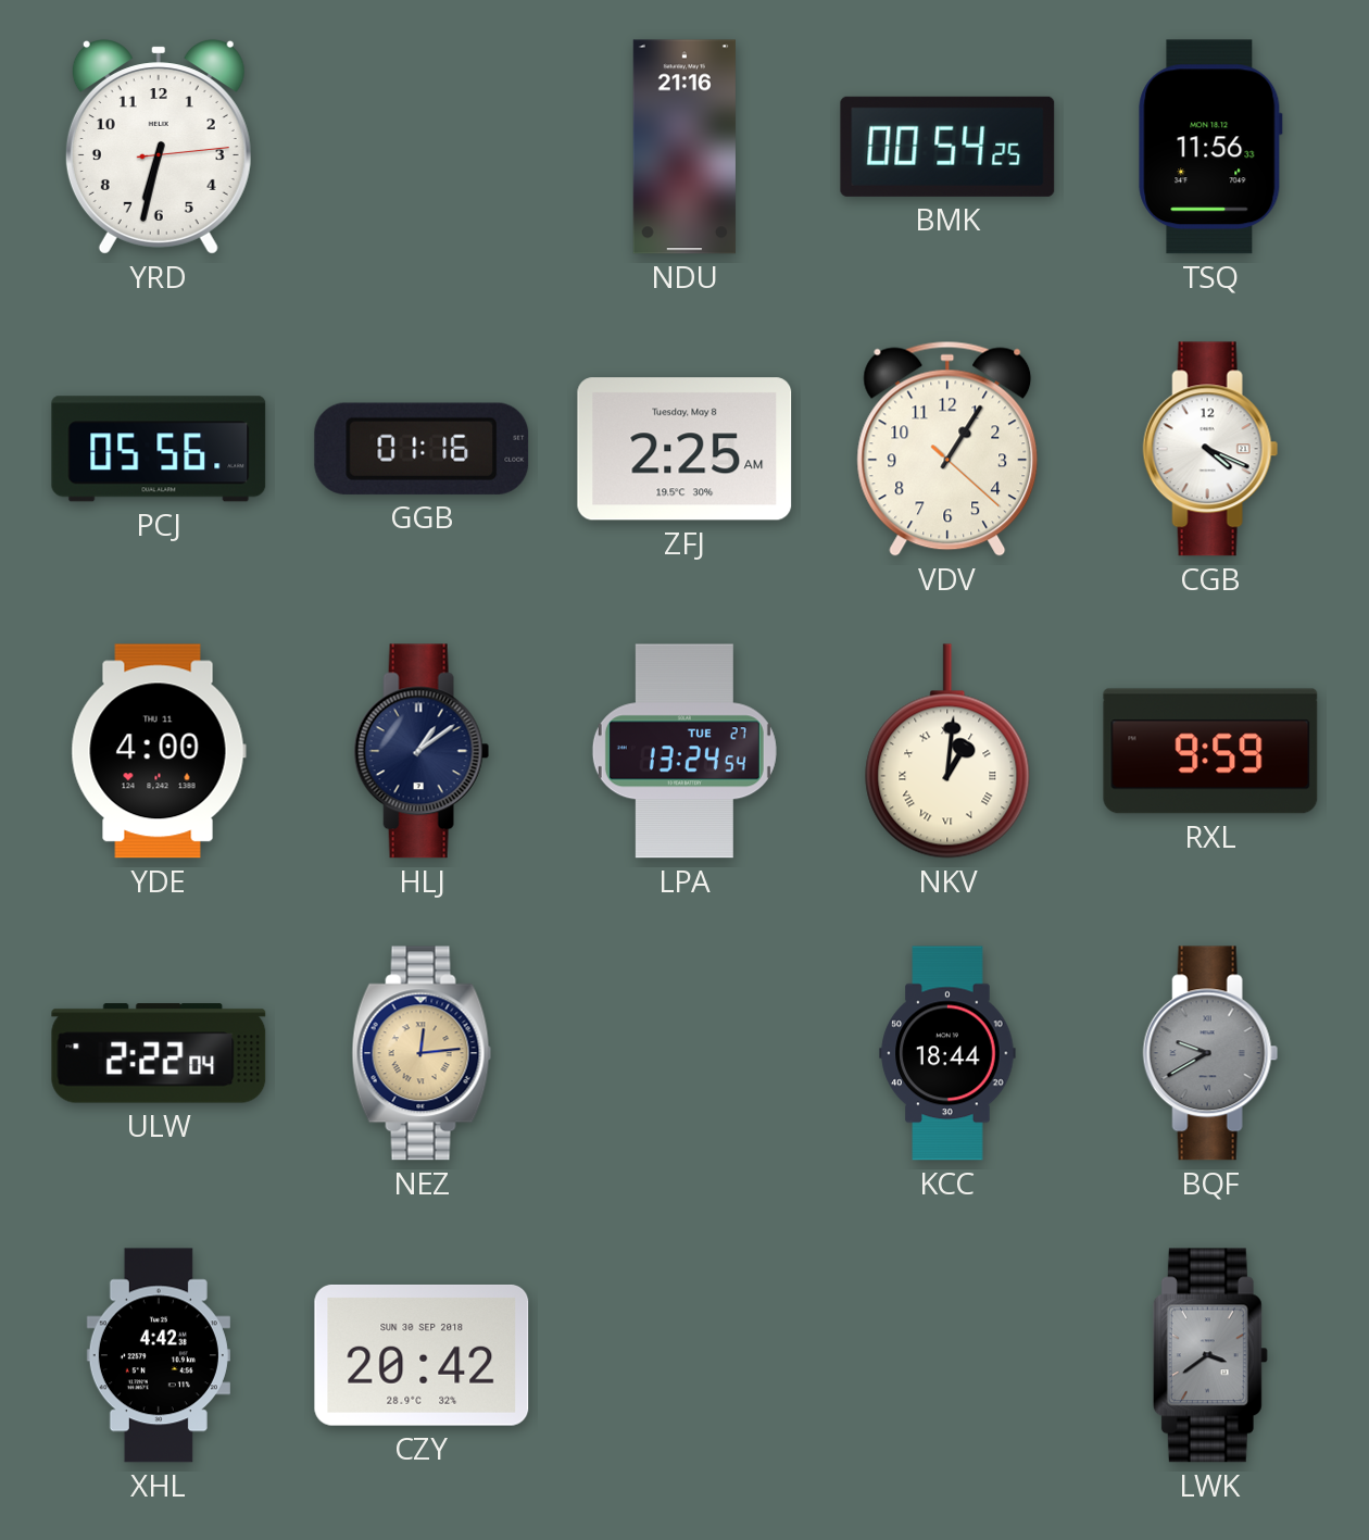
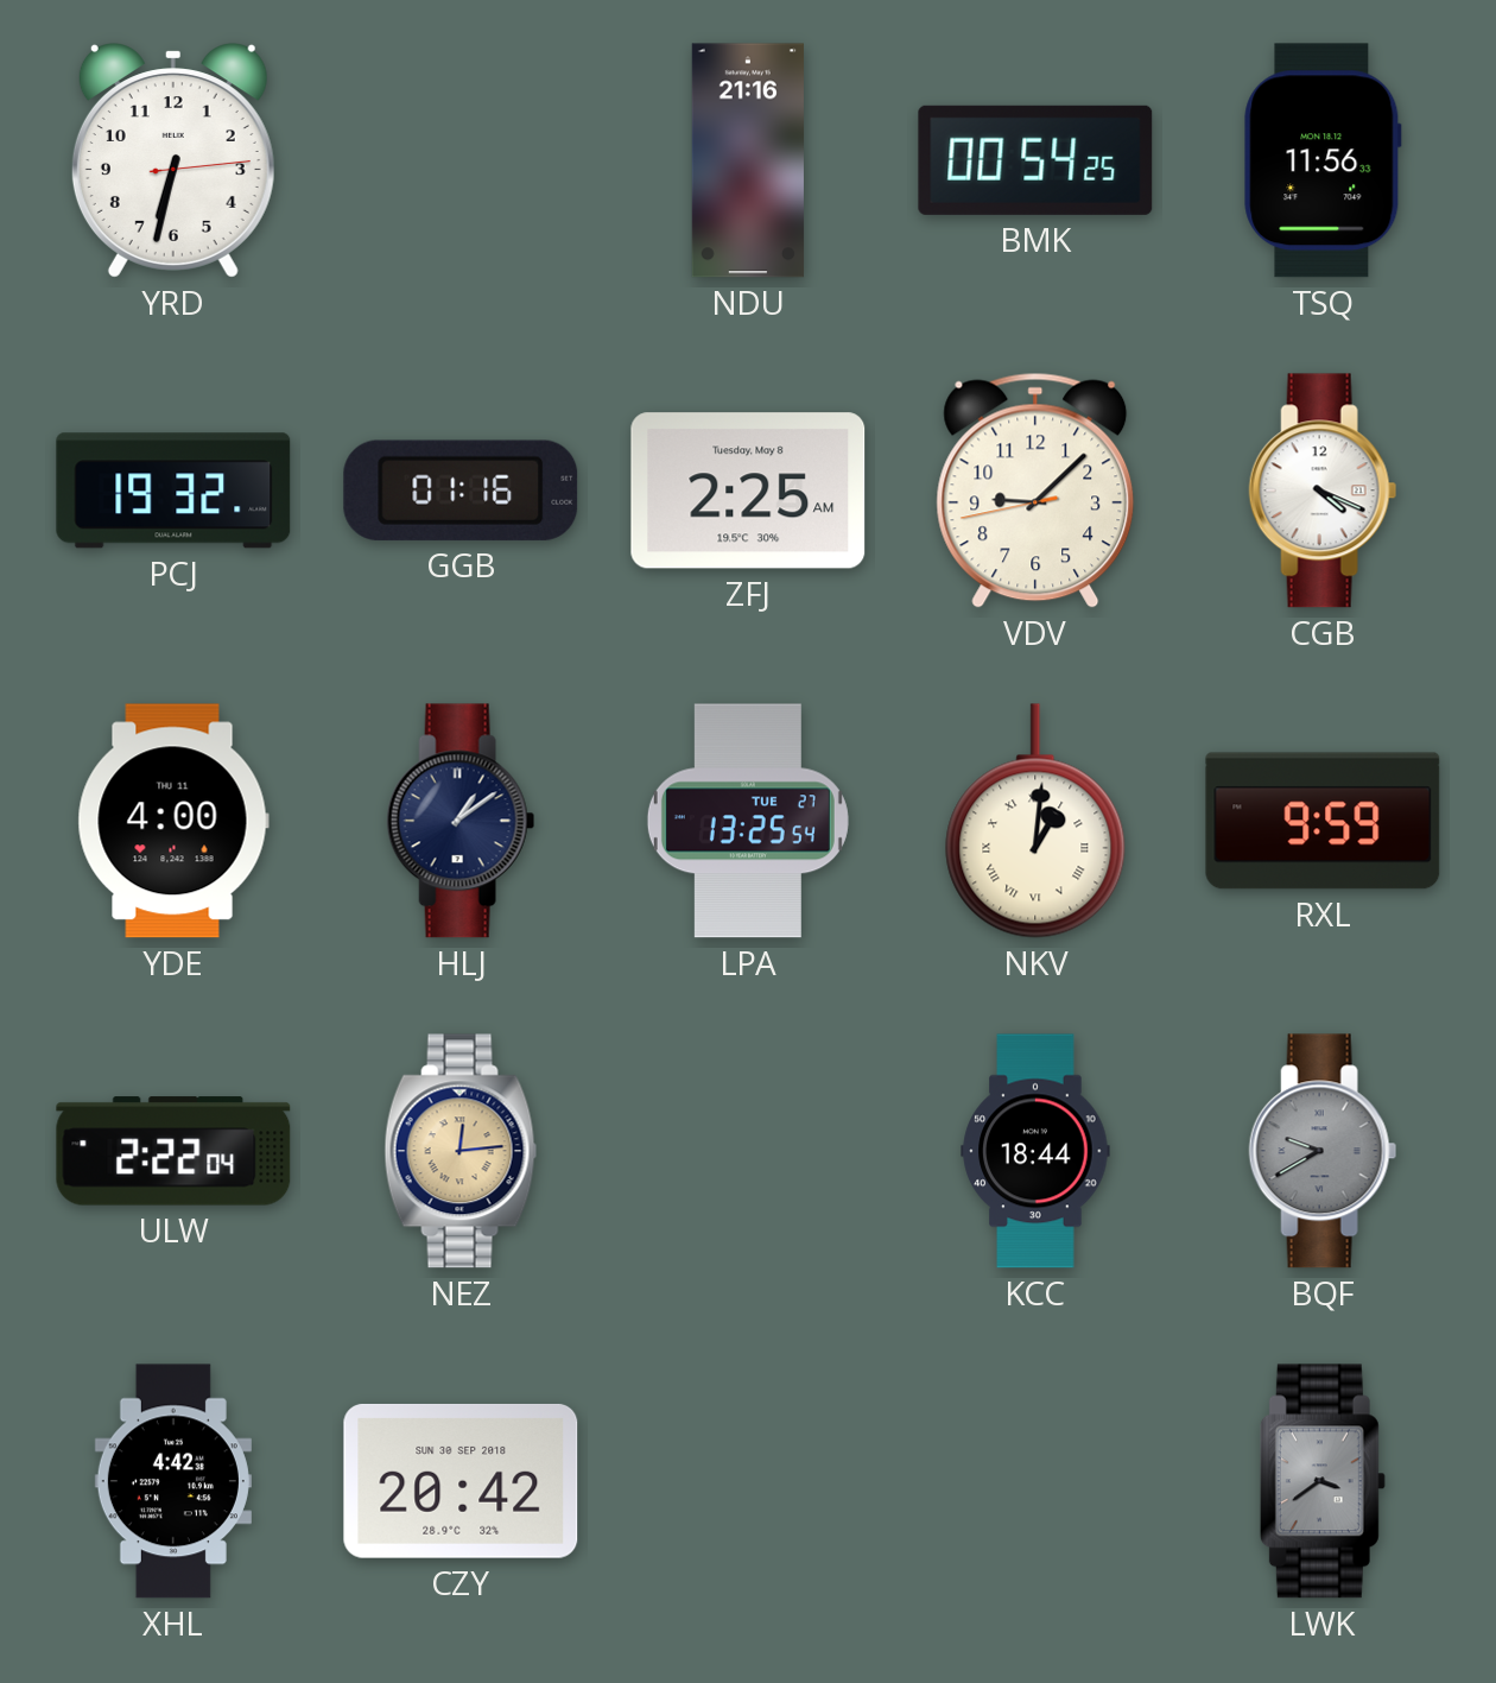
PCJ: 05:56 -> 19:32
VDV: 1:05 -> 9:07
LPA: 13:24 -> 13:25
